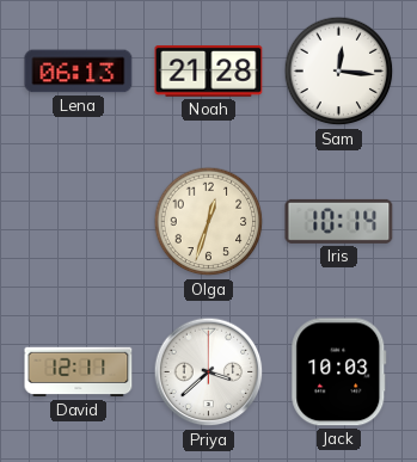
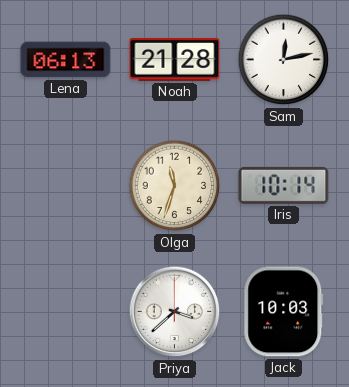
Sam: 12:16 -> 12:13
Olga: 12:33 -> 11:33
David: 12:11 -> none
